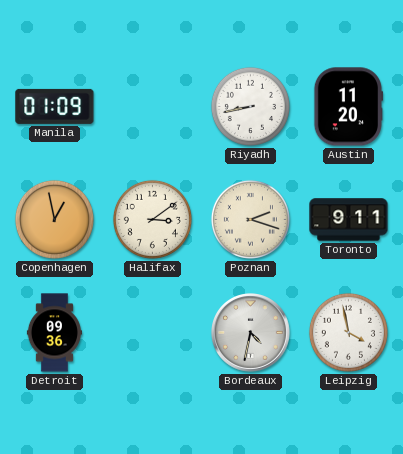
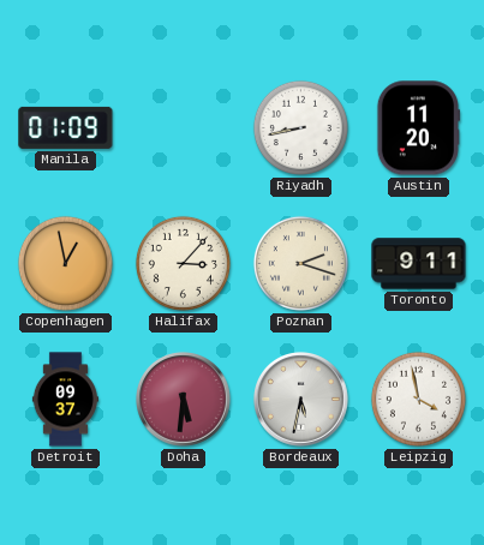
Halifax: 3:09 -> 3:07
Detroit: 09:36 -> 09:37
Doha: none -> 5:31
Bordeaux: 4:32 -> 5:32
